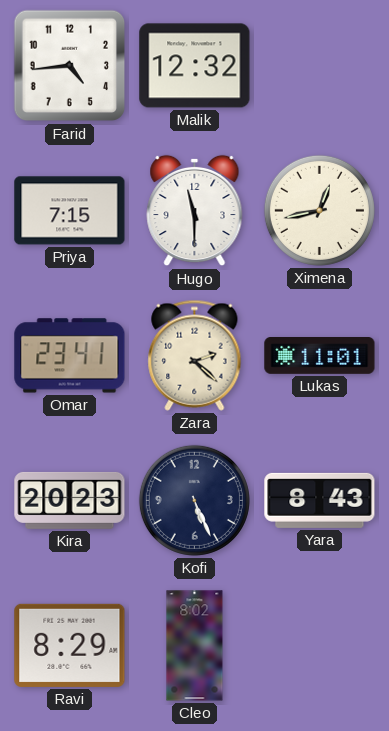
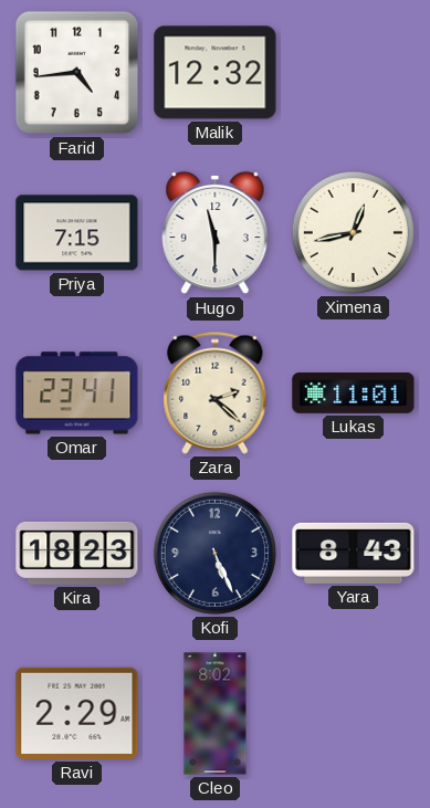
Kira: 20:23 -> 18:23
Ravi: 8:29 -> 2:29
